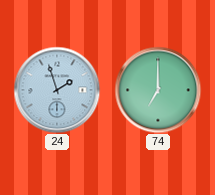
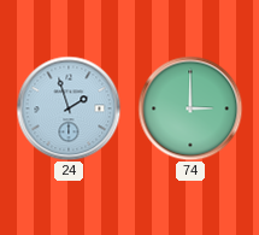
74: 7:00 -> 3:00
